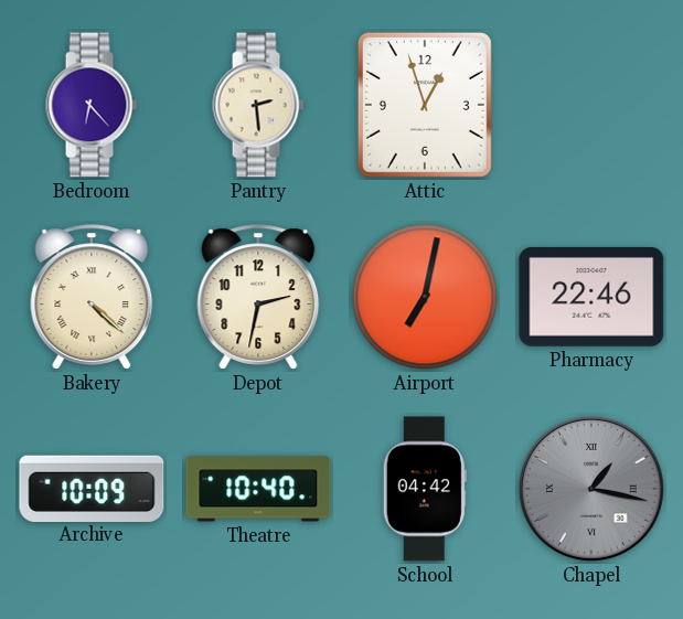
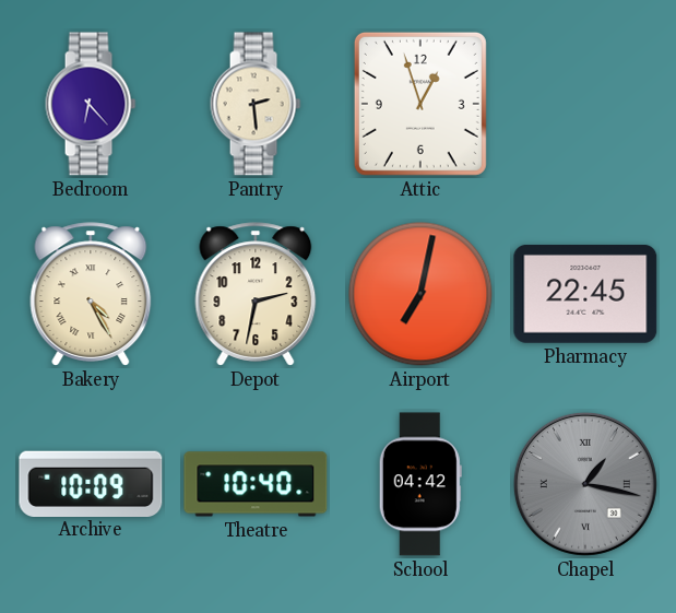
Bakery: 4:22 -> 4:25
Pharmacy: 22:46 -> 22:45
